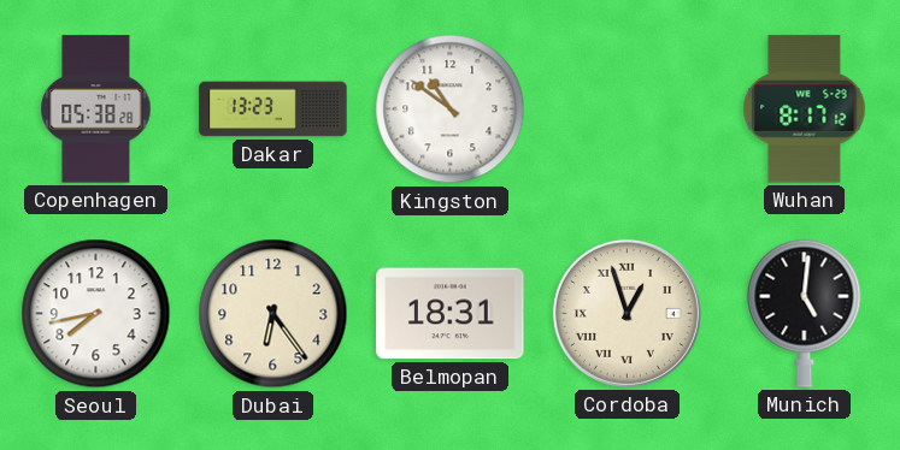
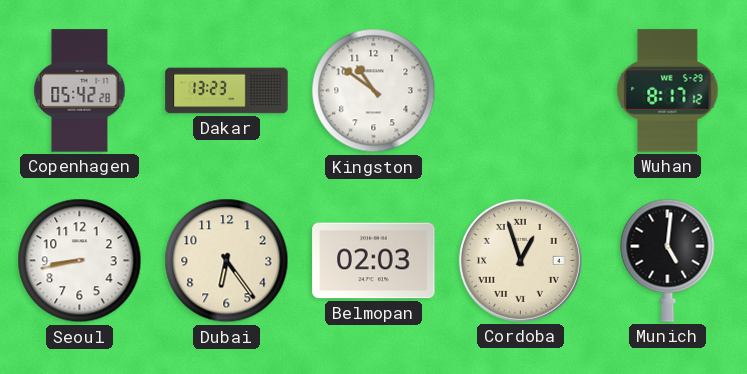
Copenhagen: 05:38 -> 05:42
Seoul: 7:43 -> 8:43
Belmopan: 18:31 -> 02:03
